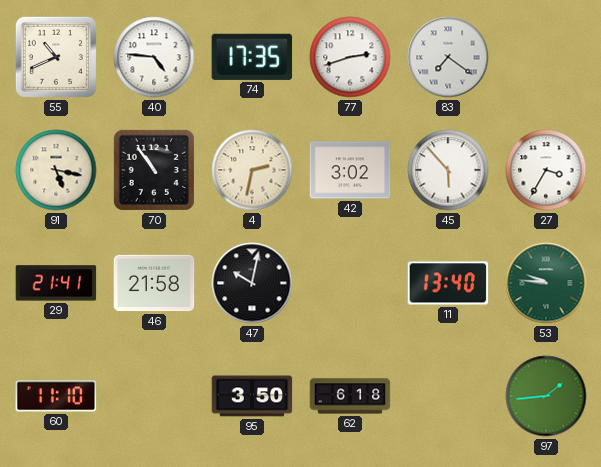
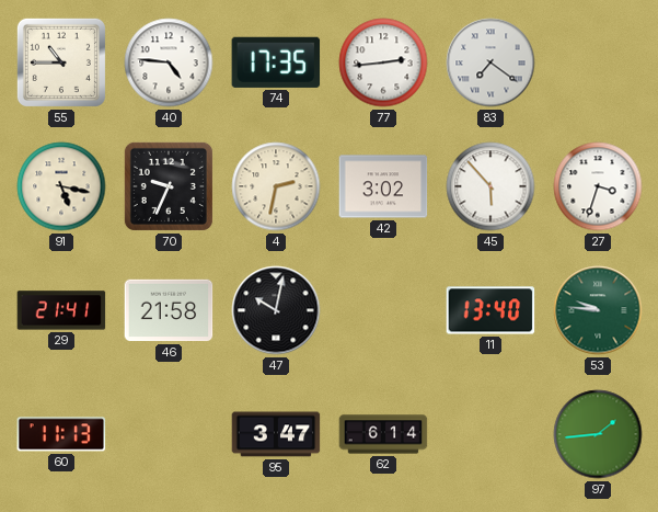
55: 10:41 -> 10:45
77: 2:42 -> 2:44
70: 10:54 -> 9:34
27: 3:35 -> 3:33
60: 11:10 -> 11:13
95: 3:50 -> 3:47
62: 6:18 -> 6:14
